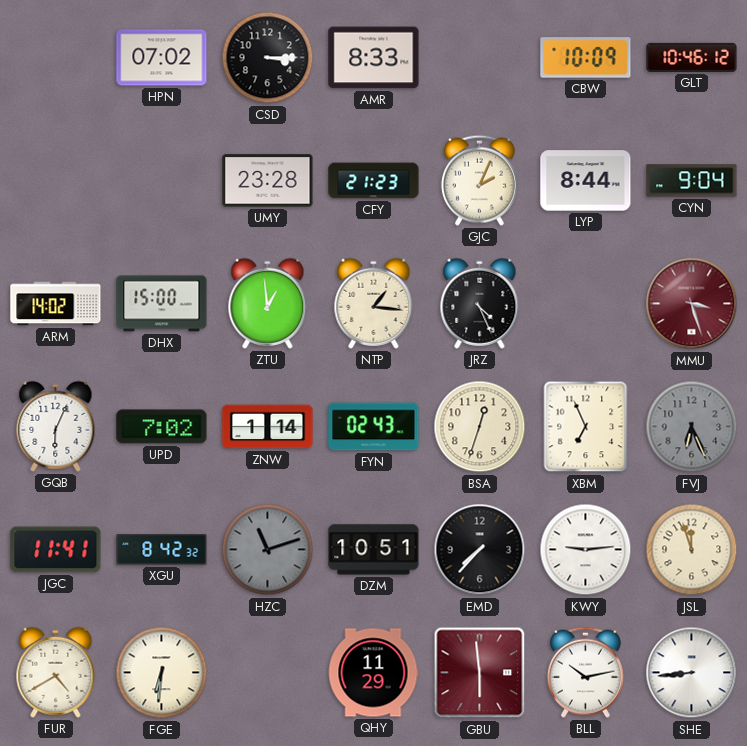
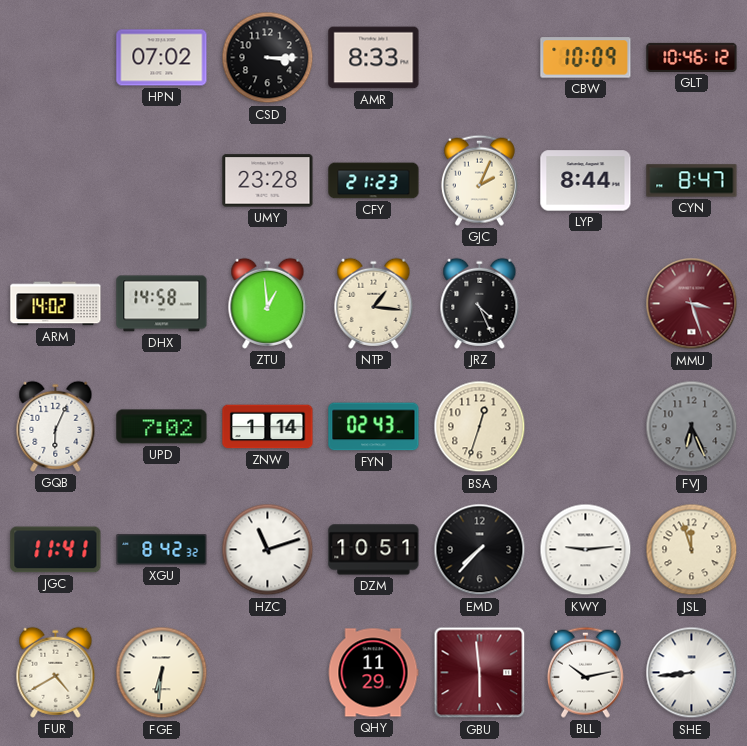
CYN: 9:04 -> 8:47
DHX: 15:00 -> 14:58
XBM: 6:56 -> none
HZC dial: grey -> white
